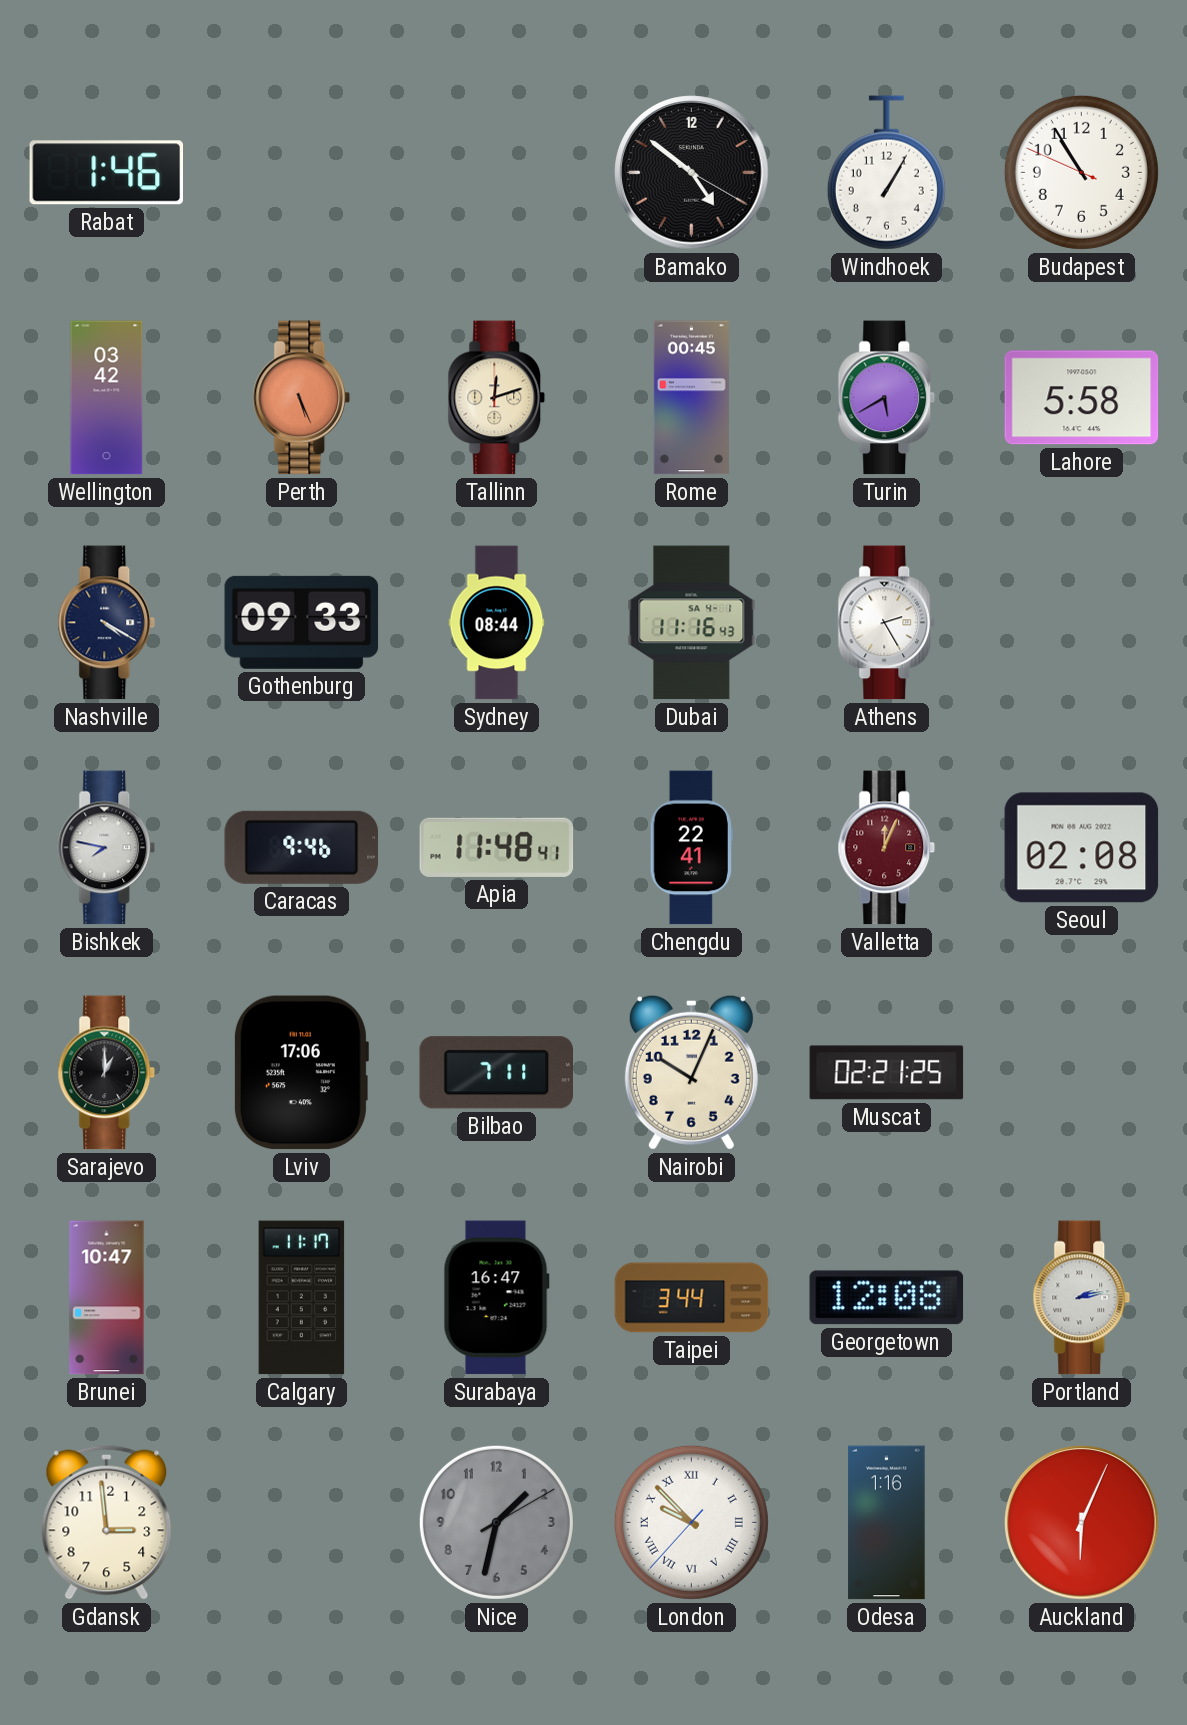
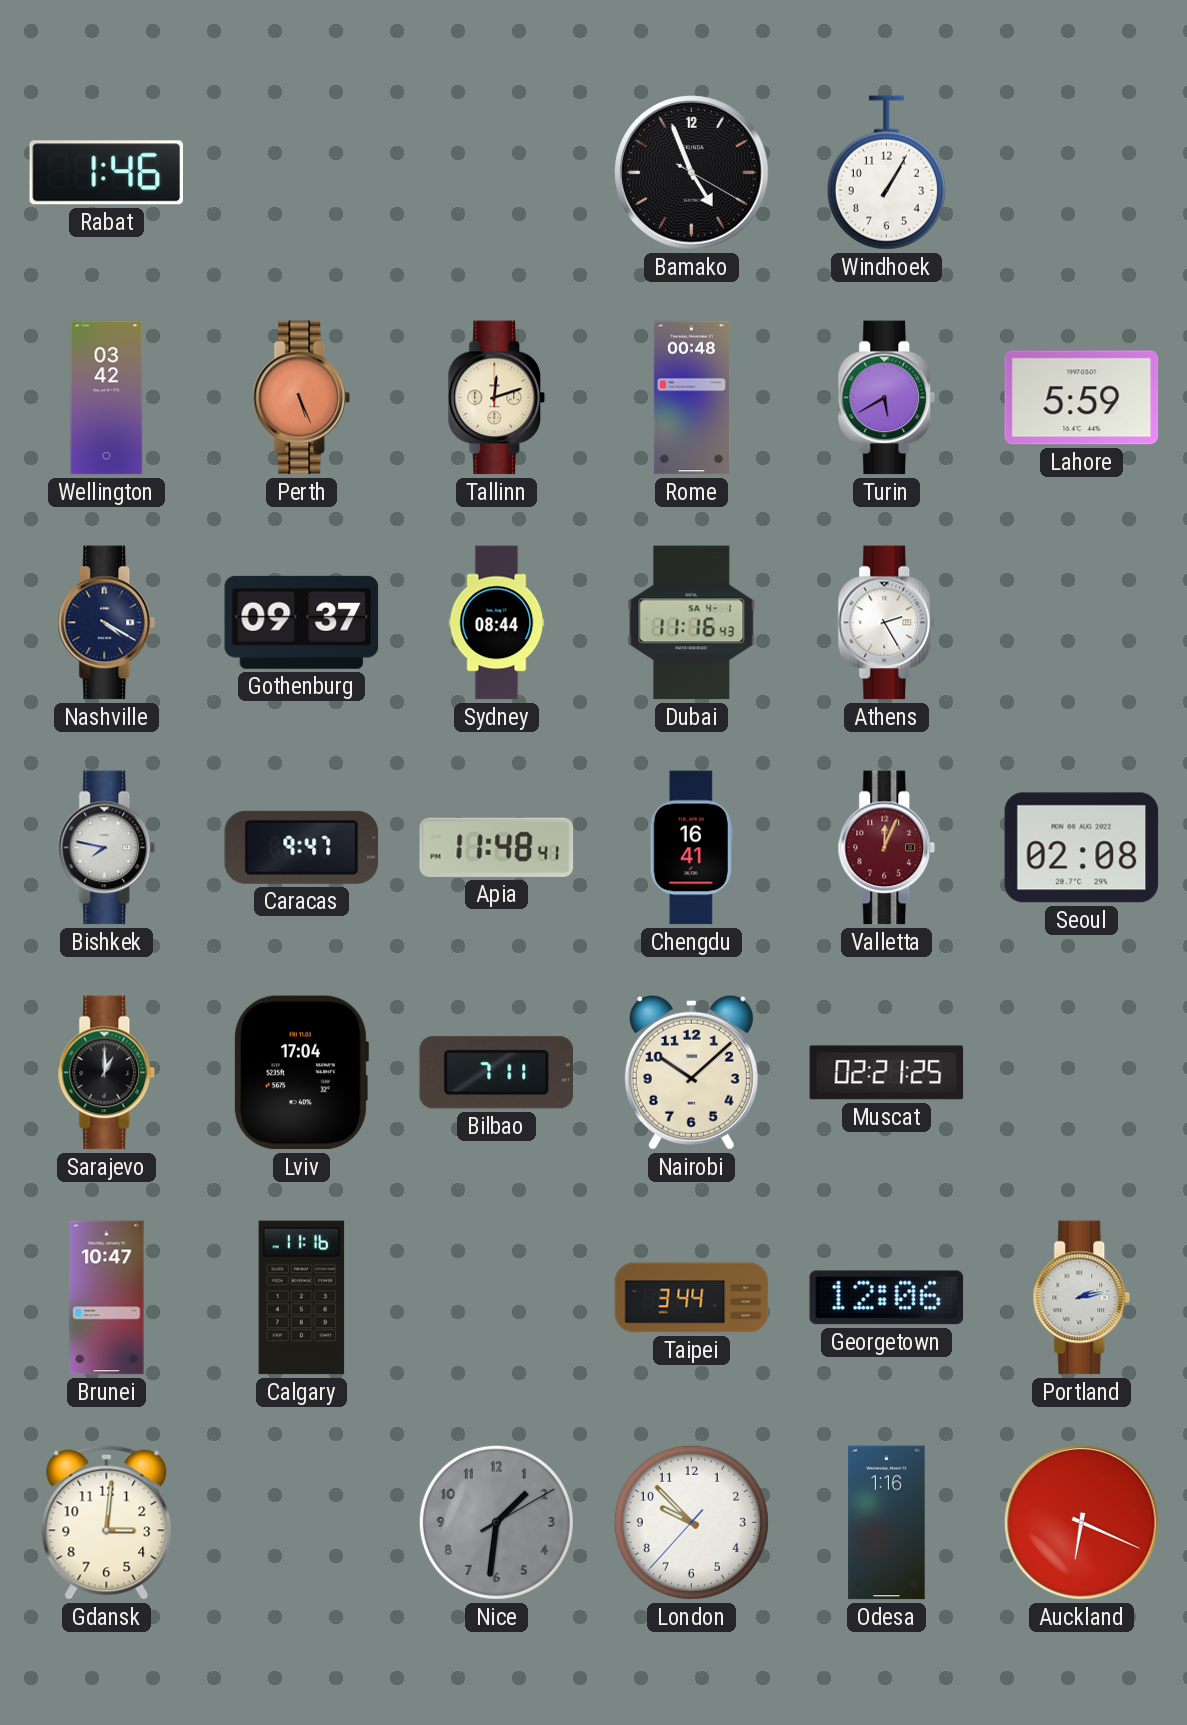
Bamako: 4:51 -> 4:56
Budapest: 10:54 -> none
Rome: 00:45 -> 00:48
Lahore: 5:58 -> 5:59
Gothenburg: 09:33 -> 09:37
Caracas: 9:46 -> 9:47
Chengdu: 22:41 -> 16:41
Lviv: 17:06 -> 17:04
Nairobi: 10:04 -> 10:08
Calgary: 11:17 -> 11:16
Surabaya: 16:47 -> none
Georgetown: 12:08 -> 12:06
Gdansk: 2:59 -> 3:01
Nice: 1:32 -> 1:31
London numerals: Roman -> Arabic
Auckland: 6:04 -> 6:19
